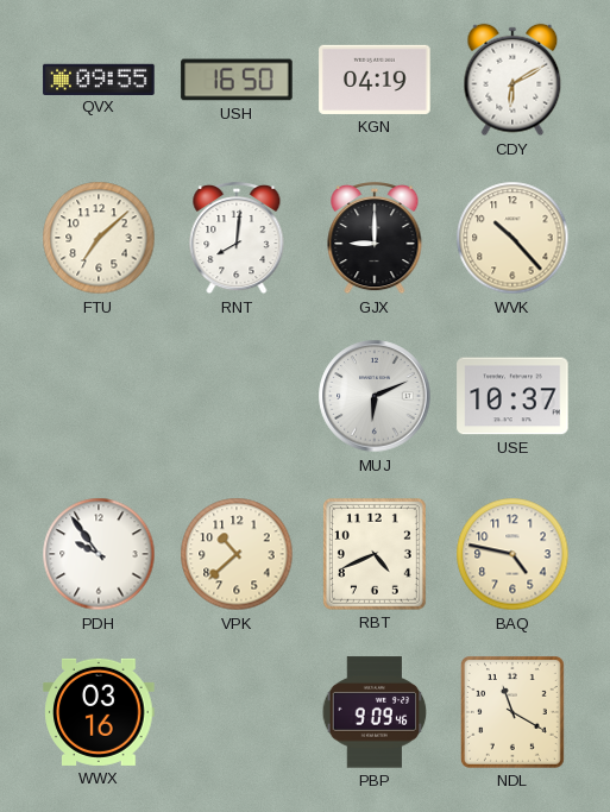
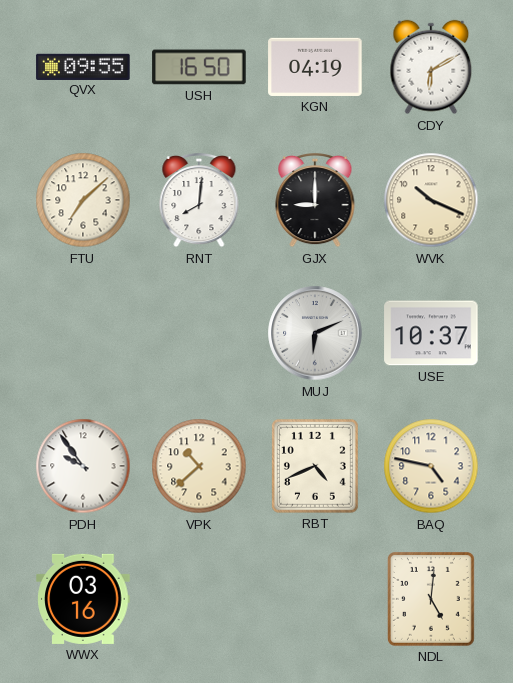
WVK: 10:23 -> 10:19
PBP: 9:09 -> none
NDL: 11:20 -> 5:01
